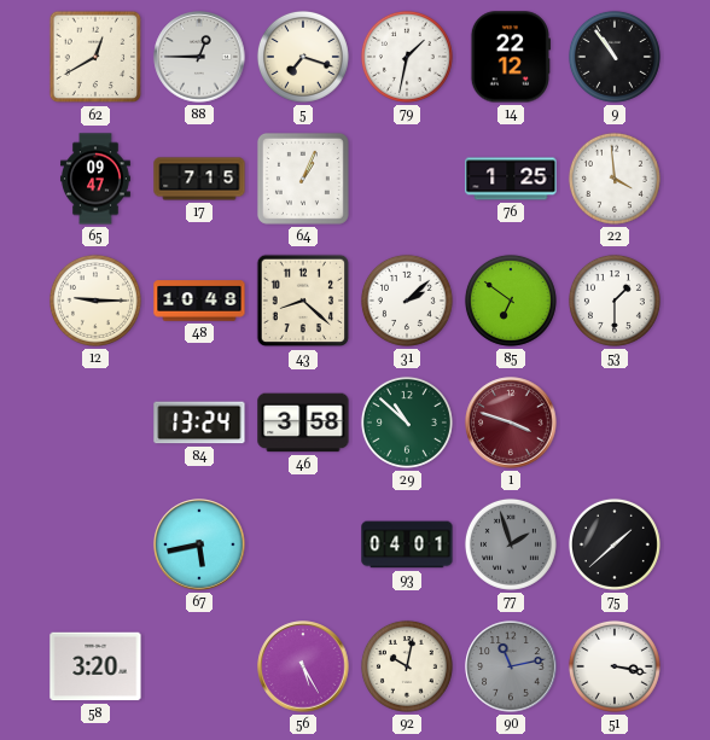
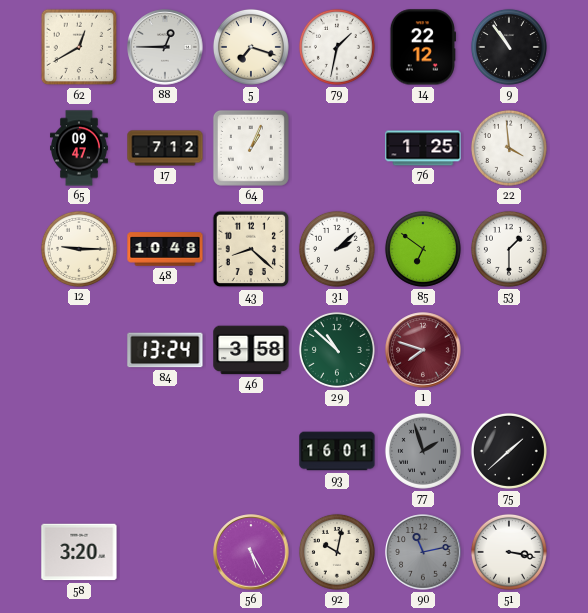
17: 7:15 -> 7:12
1: 3:48 -> 7:48
67: 5:43 -> none
93: 04:01 -> 16:01
